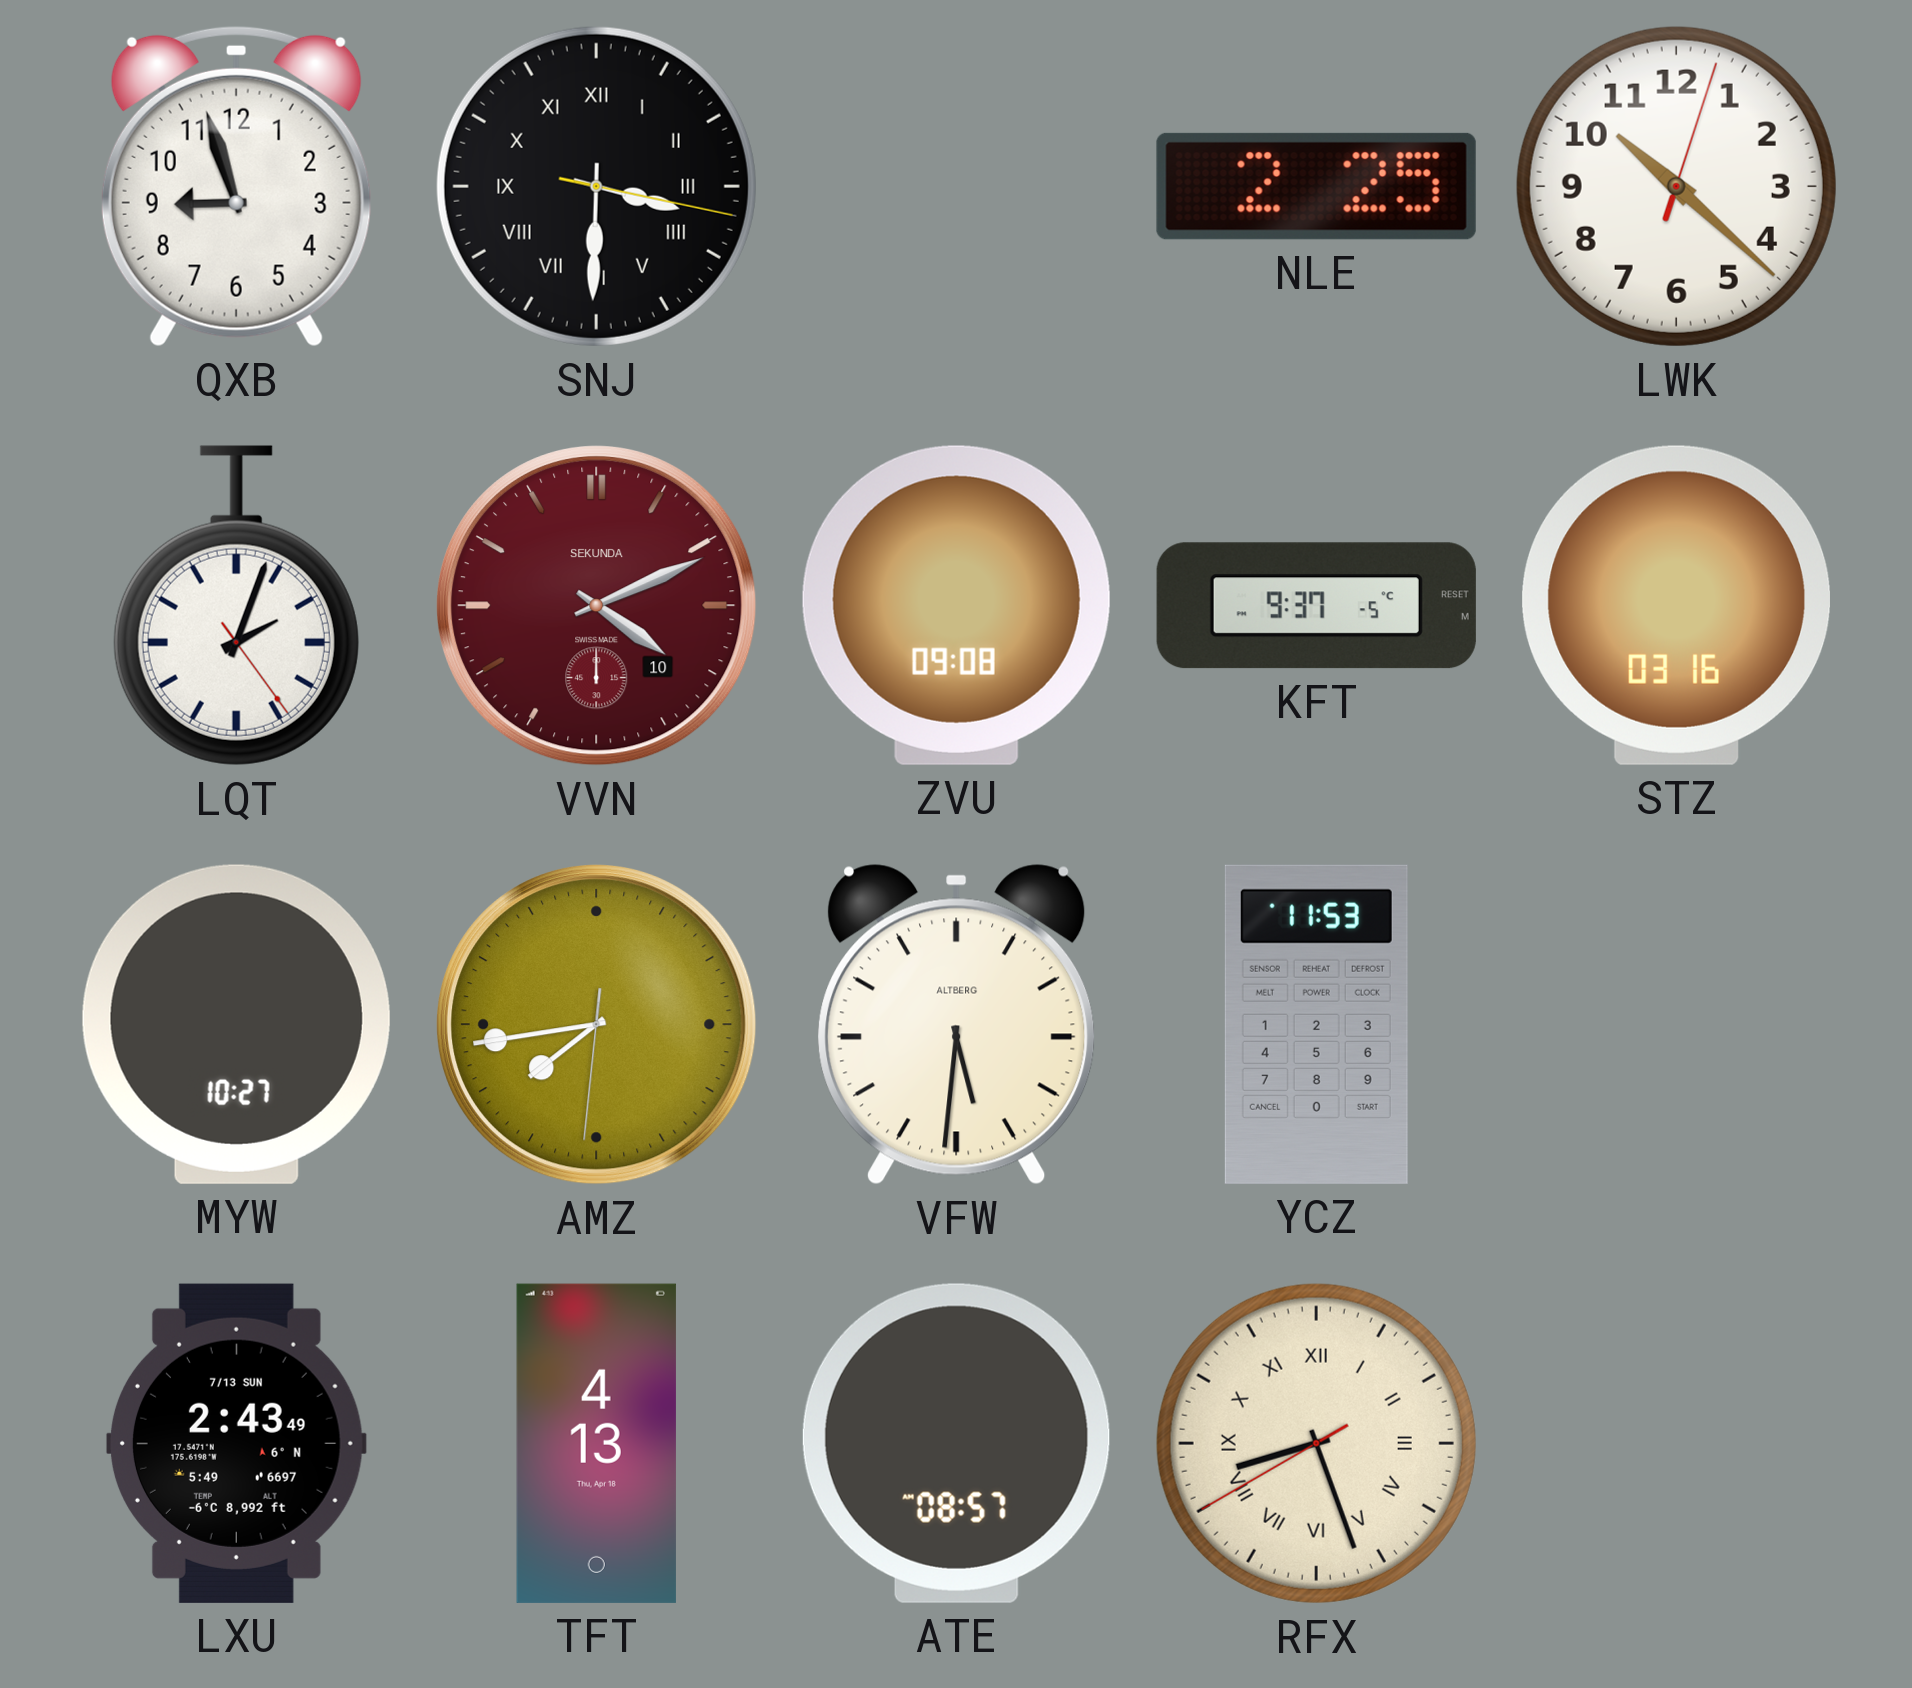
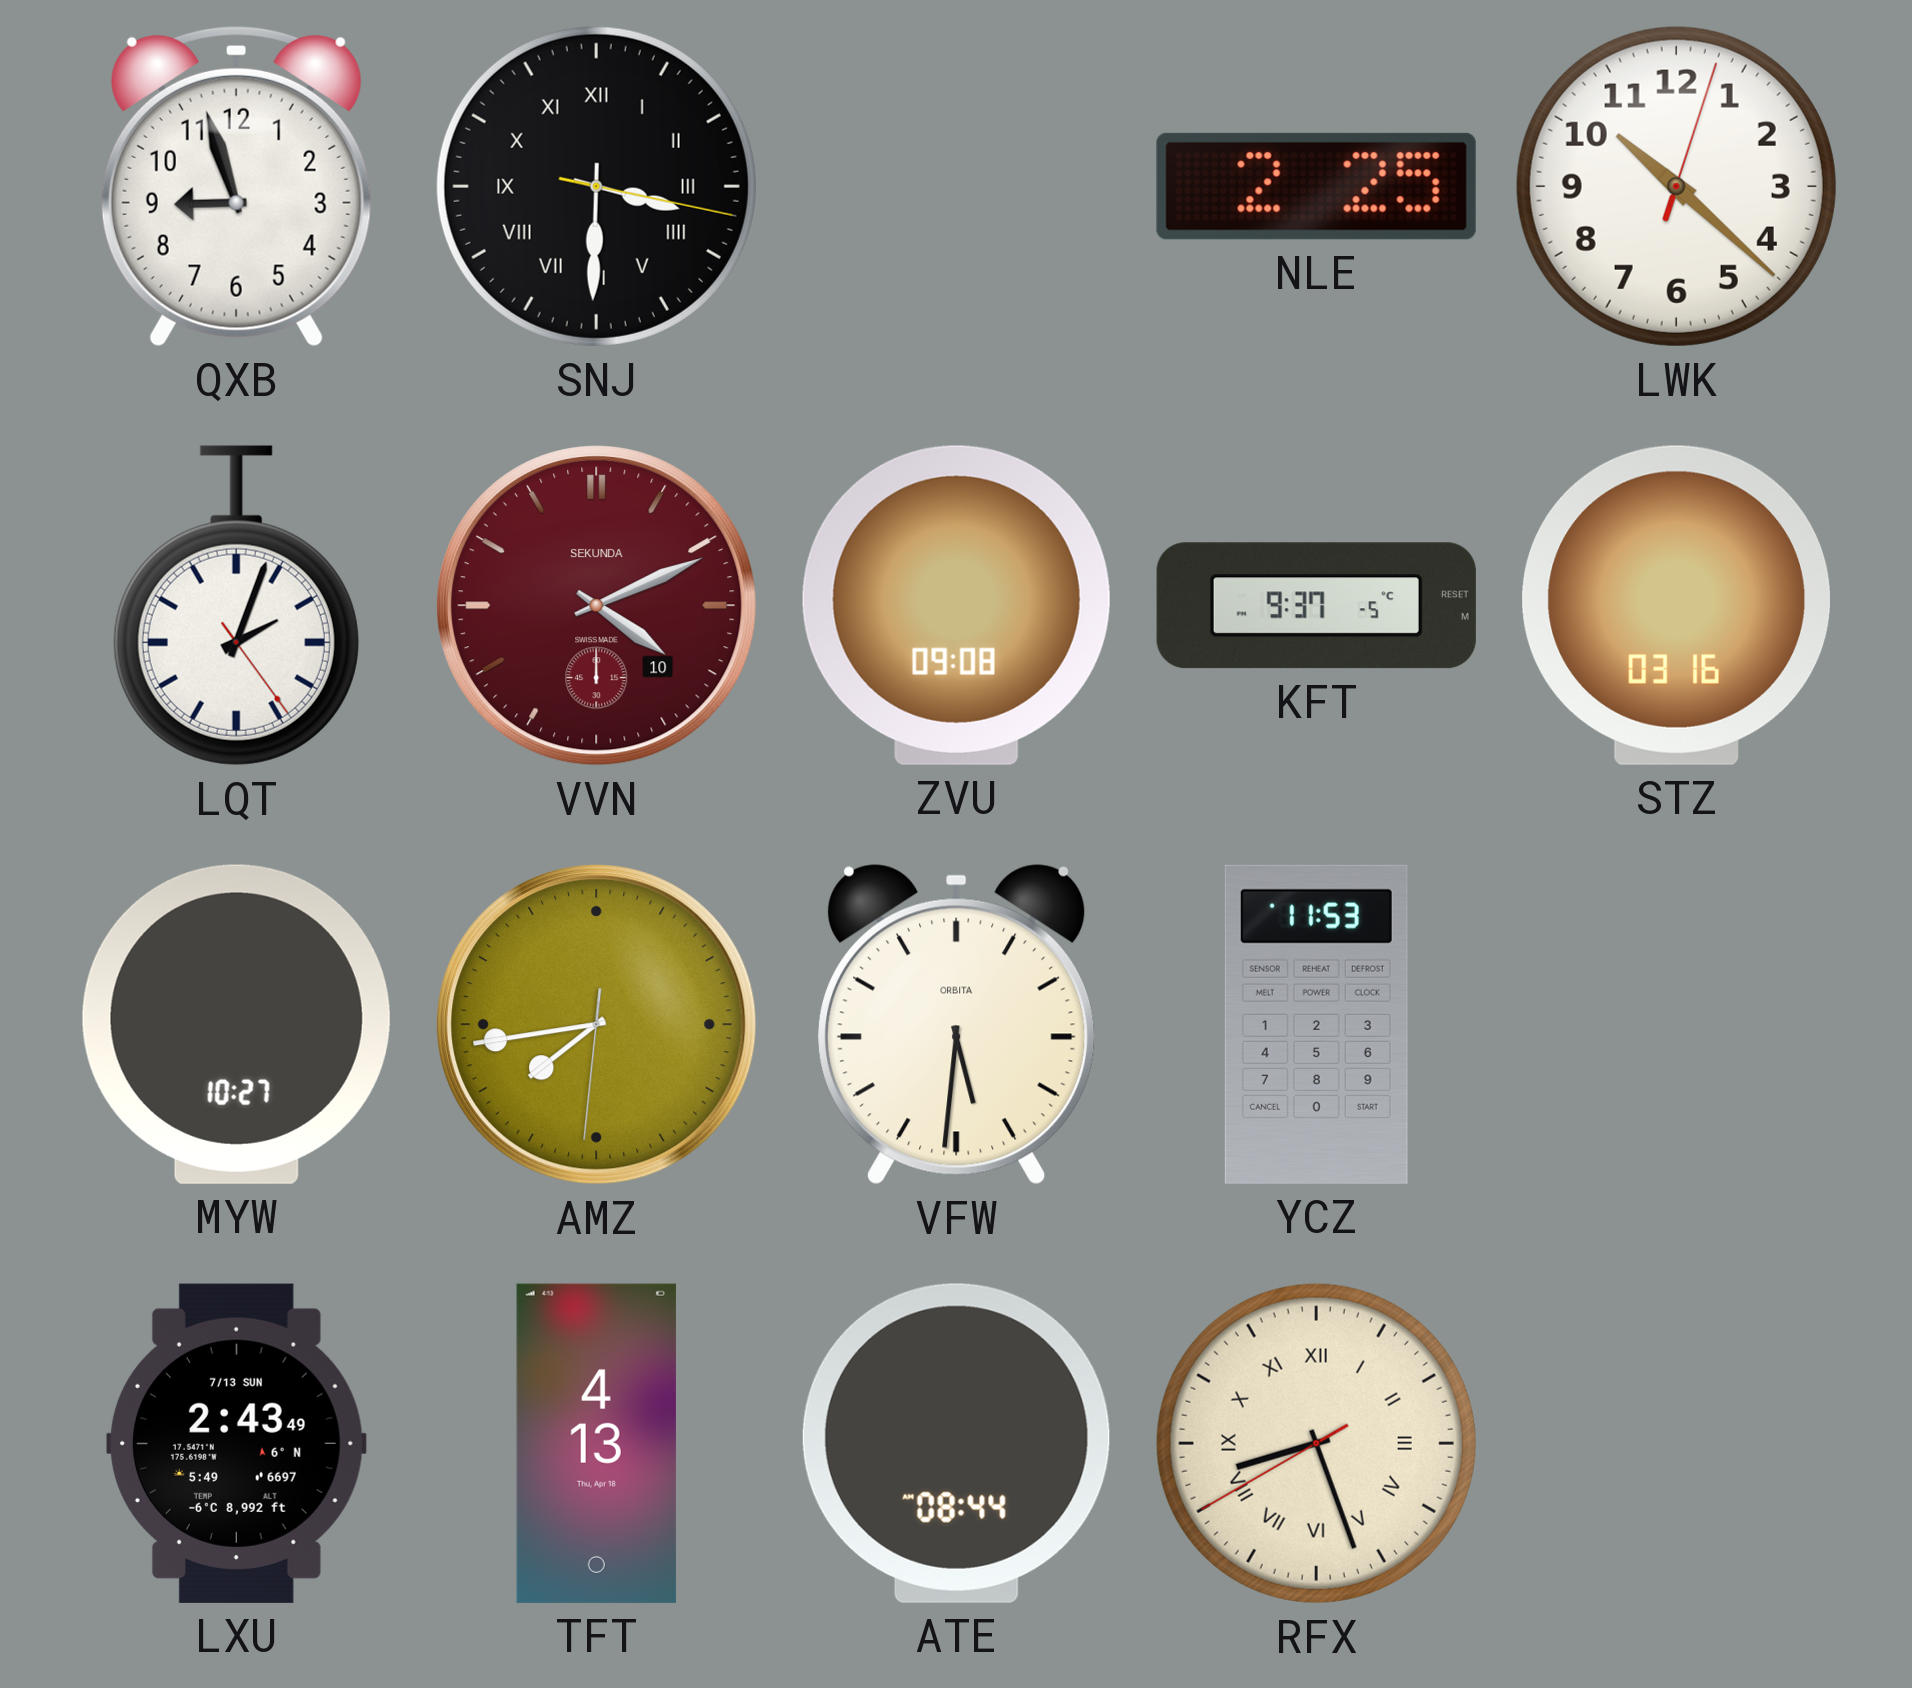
VFW brand: ALTBERG -> ORBITA
ATE: 08:57 -> 08:44
